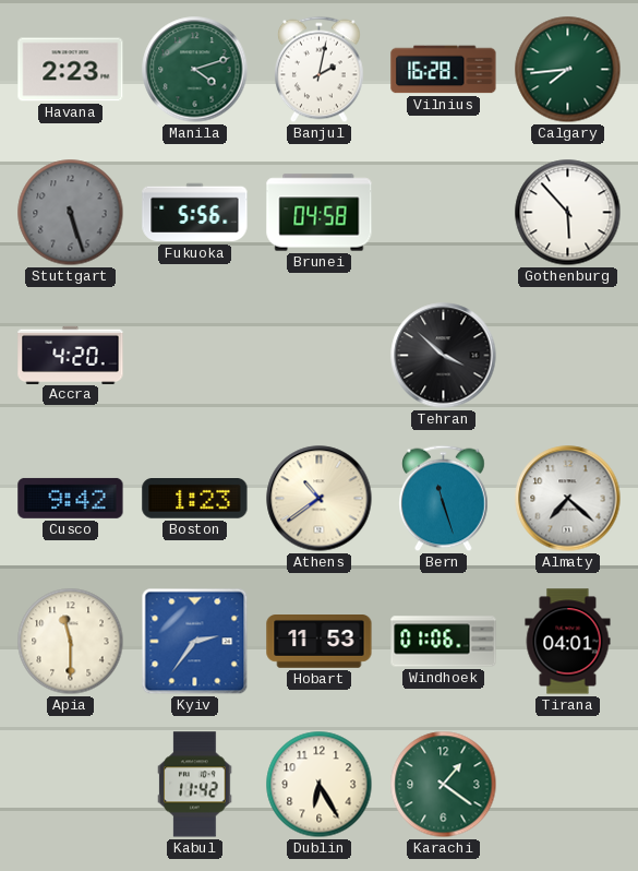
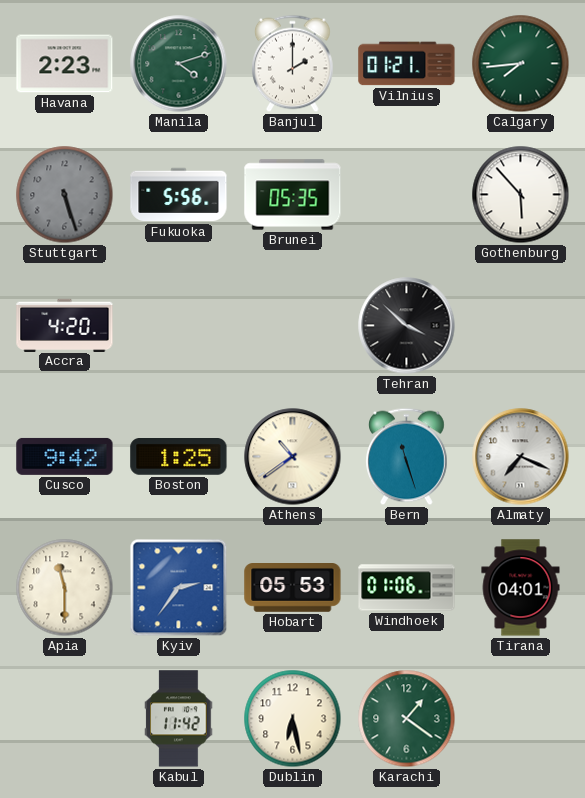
Banjul: 2:02 -> 2:00
Vilnius: 16:28 -> 01:21
Brunei: 04:58 -> 05:35
Boston: 1:23 -> 1:25
Almaty: 7:22 -> 7:19
Hobart: 11:53 -> 05:53
Dublin: 6:25 -> 6:28
